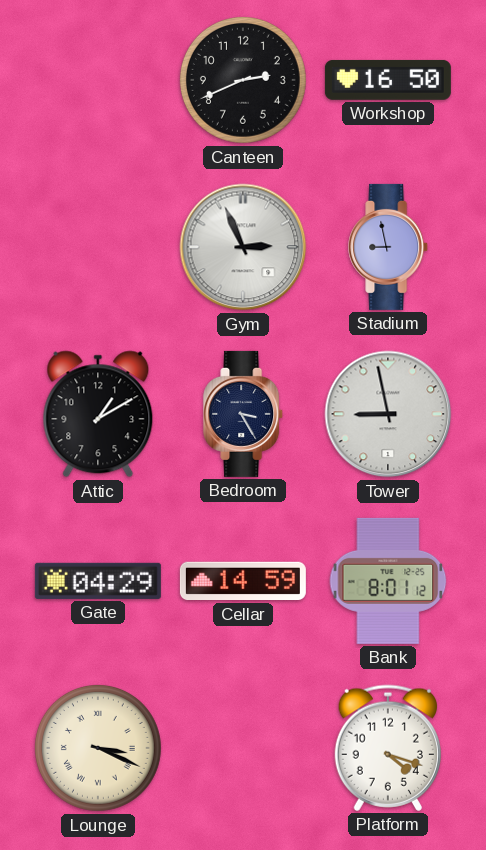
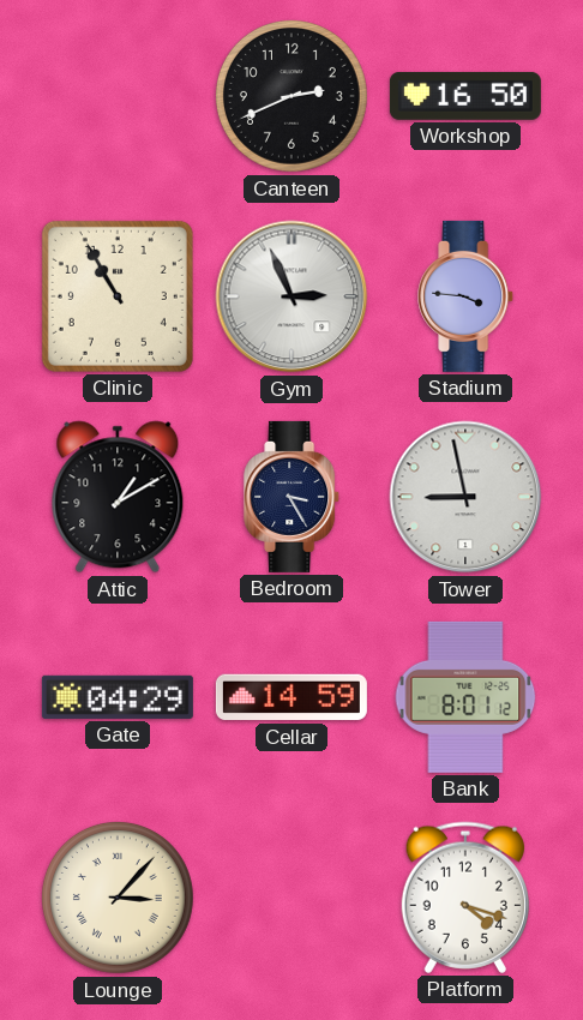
Clinic: none -> 10:55
Stadium: 8:58 -> 3:46
Lounge: 3:19 -> 3:07
